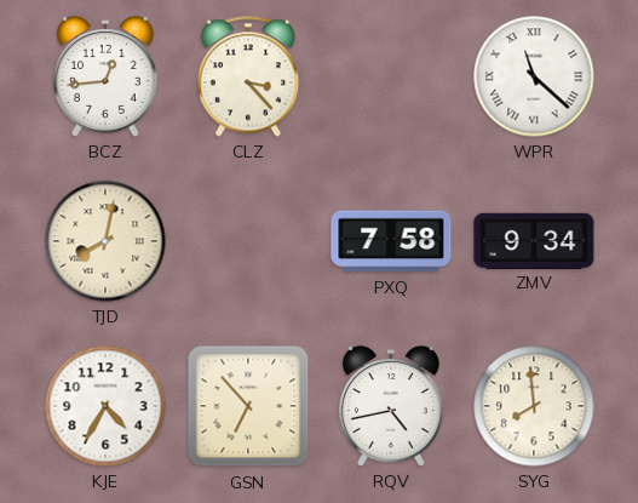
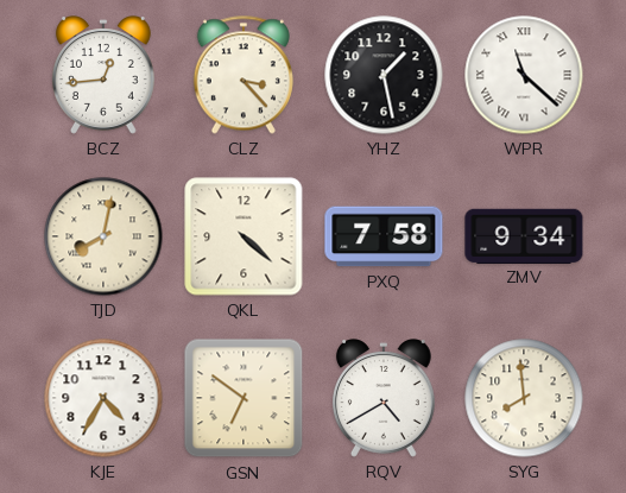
YHZ: none -> 1:28
QKL: none -> 4:22
GSN: 6:53 -> 6:51
RQV: 4:43 -> 4:40
